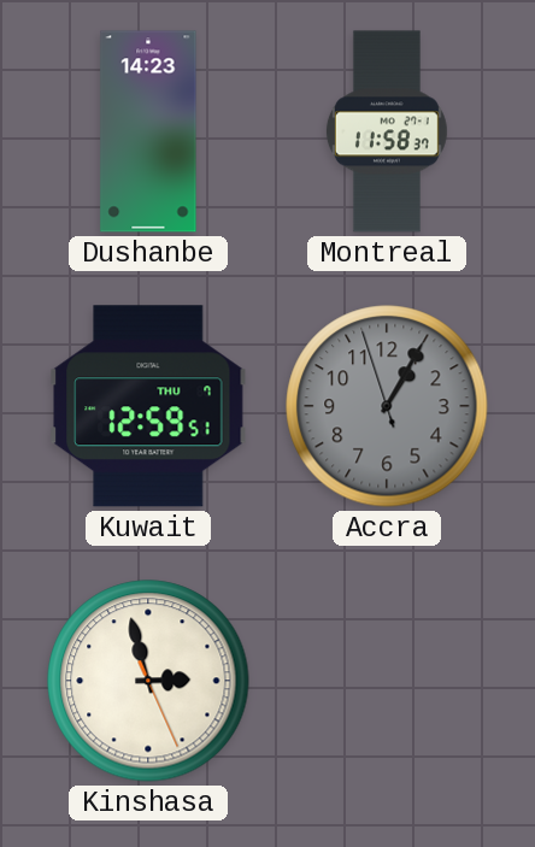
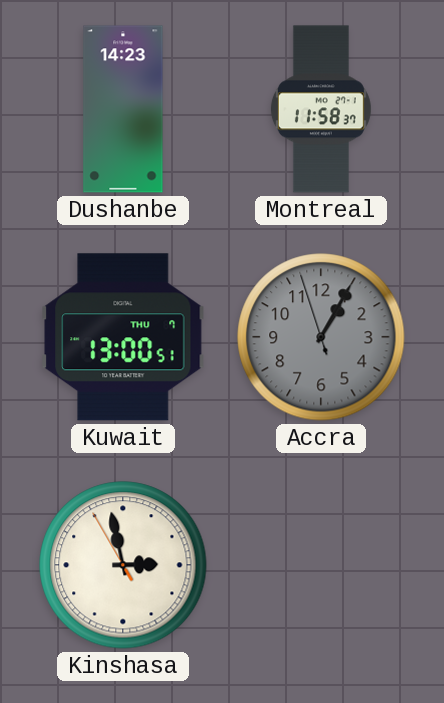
Kuwait: 12:59 -> 13:00
Kinshasa: 2:57:26 -> 2:57:55
